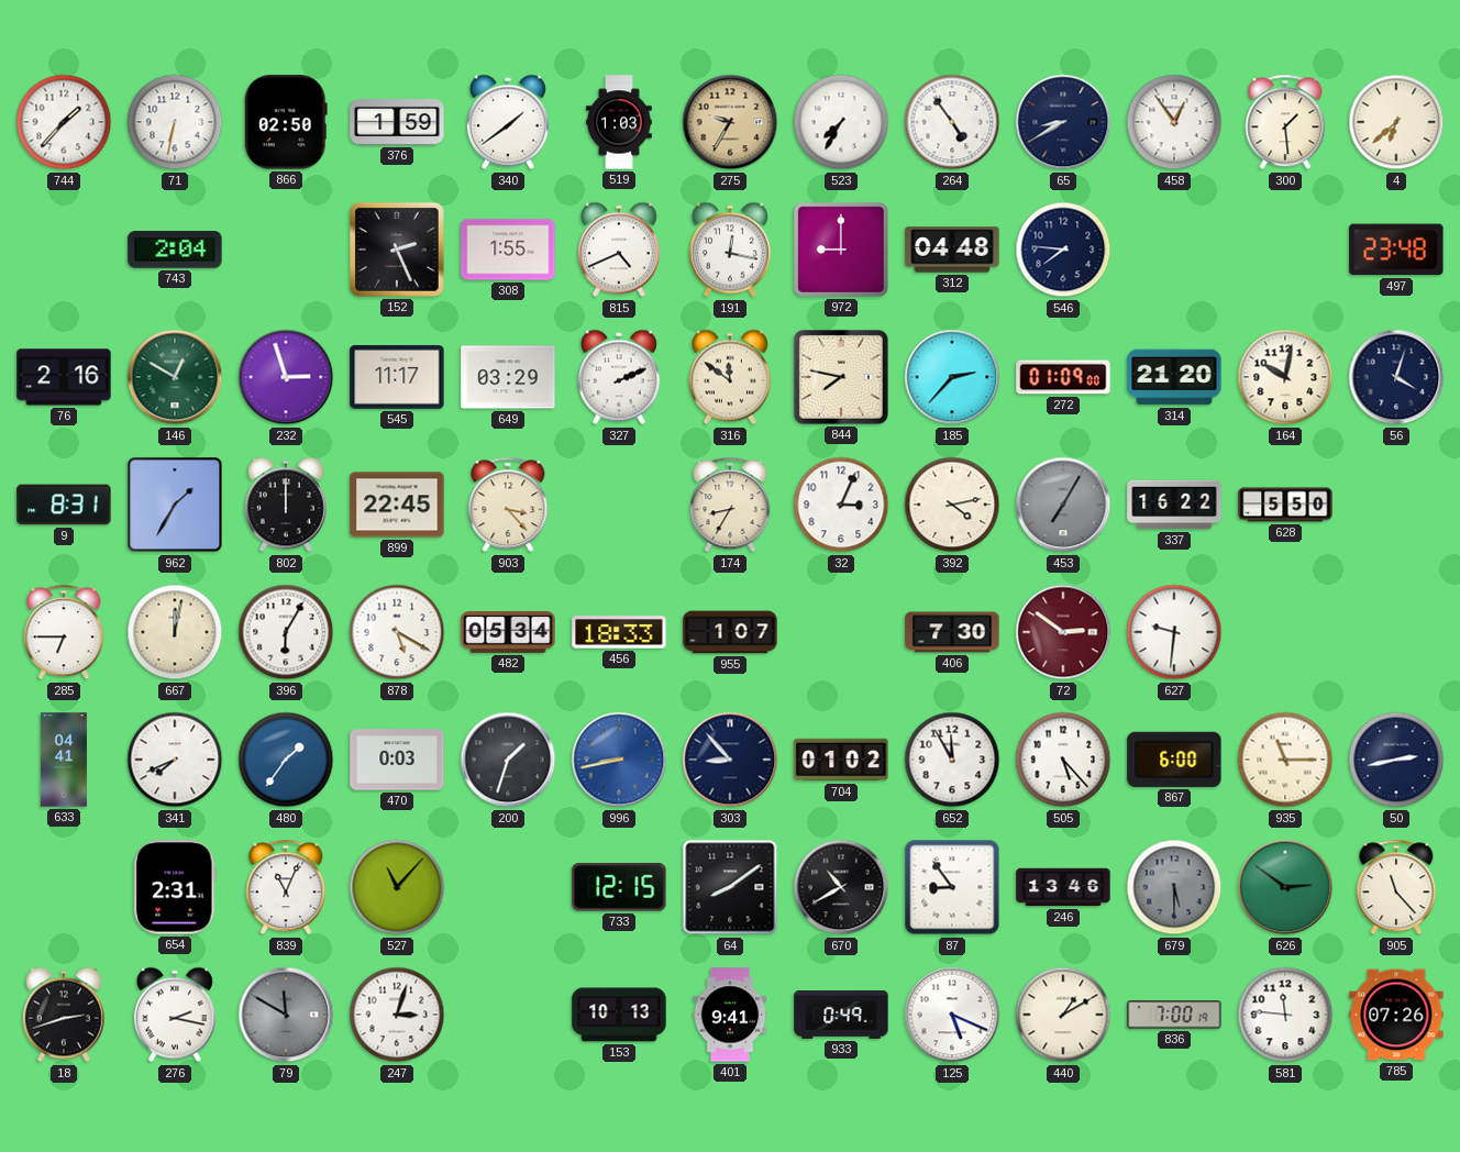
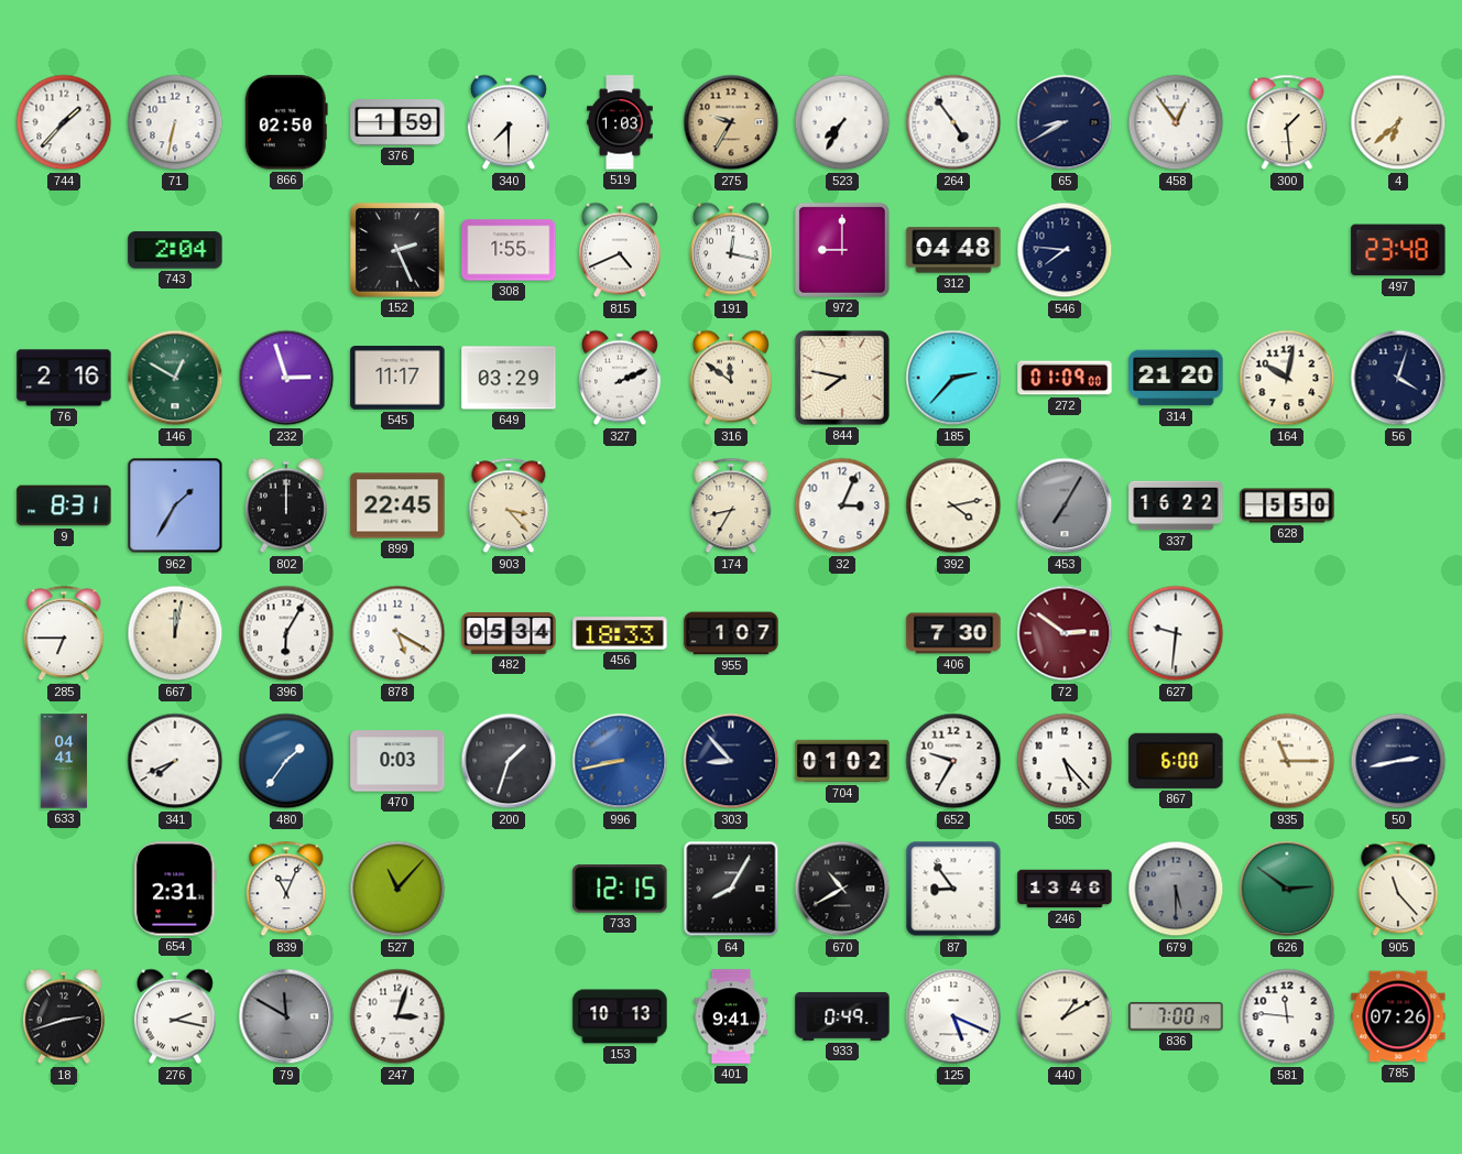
340: 1:39 -> 7:30
652: 11:55 -> 9:35
64: 8:09 -> 8:05
